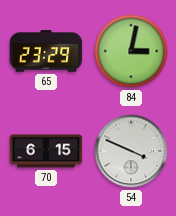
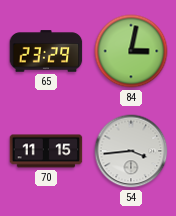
70: 6:15 -> 11:15
54: 3:49 -> 3:44
